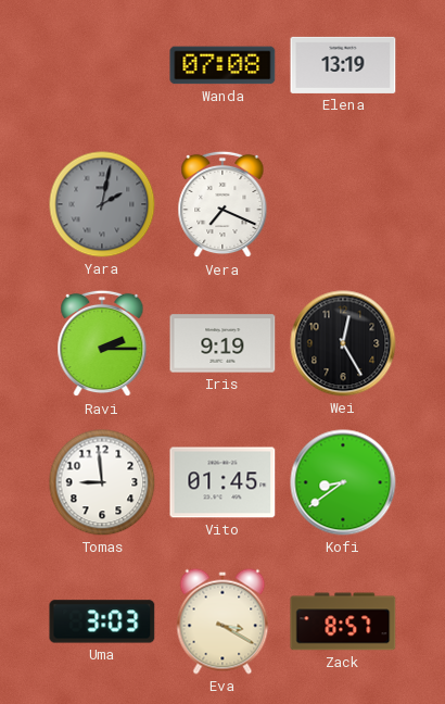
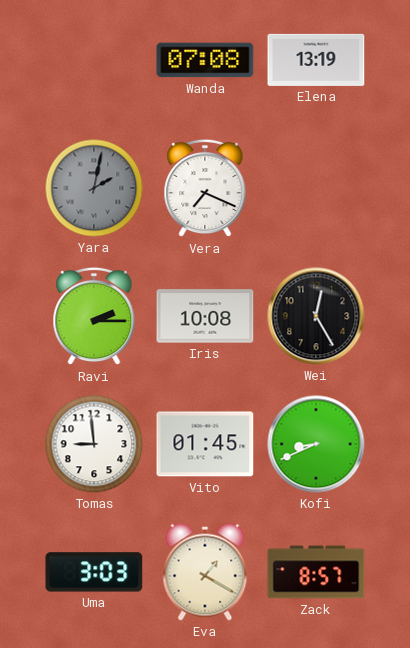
Iris: 9:19 -> 10:08
Kofi: 8:39 -> 8:41
Eva: 3:20 -> 1:20
